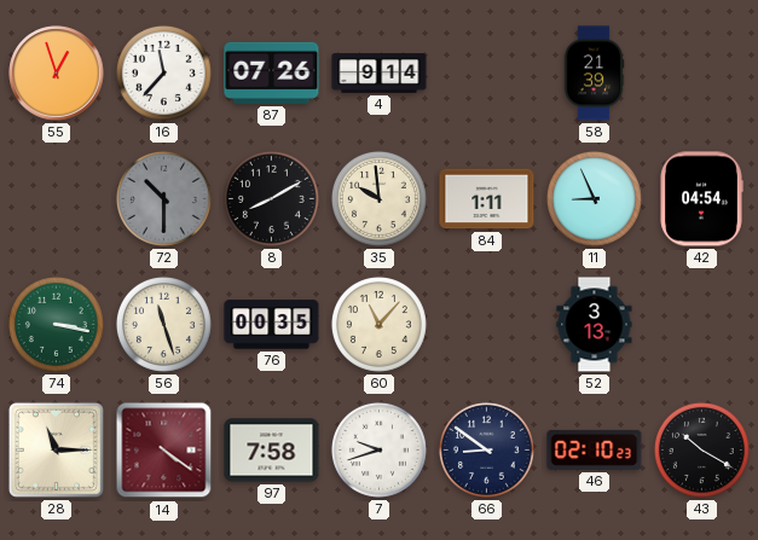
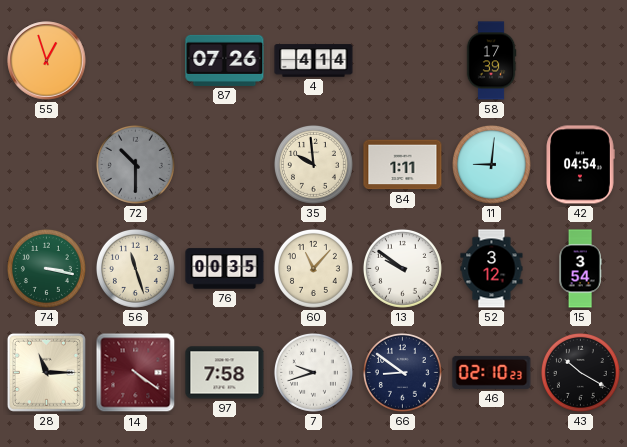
16: 11:37 -> none
4: 9:14 -> 4:14
58: 21:39 -> 17:39
8: 8:10 -> none
11: 8:56 -> 9:01
13: none -> 9:51
52: 3:13 -> 3:12
15: none -> 3:54
